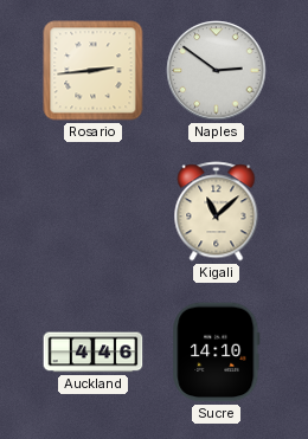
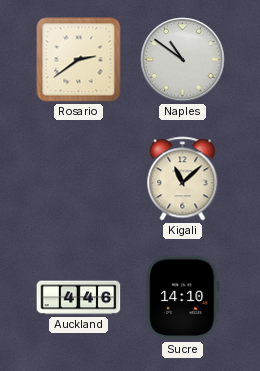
Rosario: 2:44 -> 2:39
Naples: 2:51 -> 10:51
